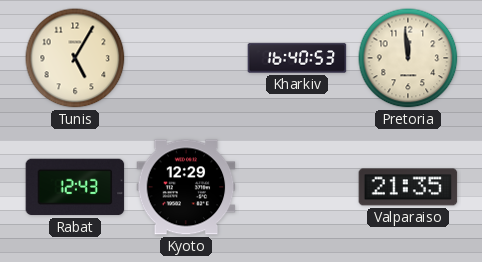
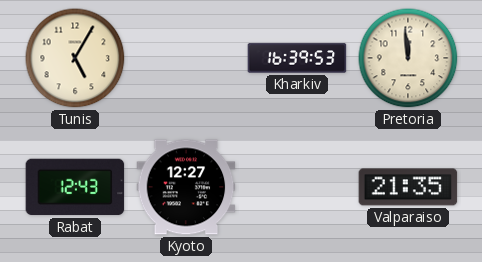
Kharkiv: 16:40 -> 16:39
Kyoto: 12:29 -> 12:27
